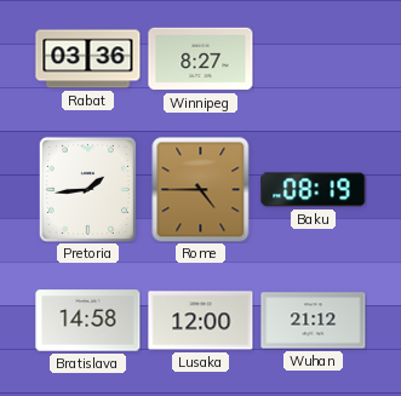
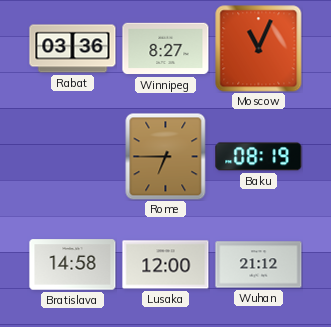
Moscow: none -> 11:04
Pretoria: 1:44 -> none
Rome: 4:45 -> 6:45
